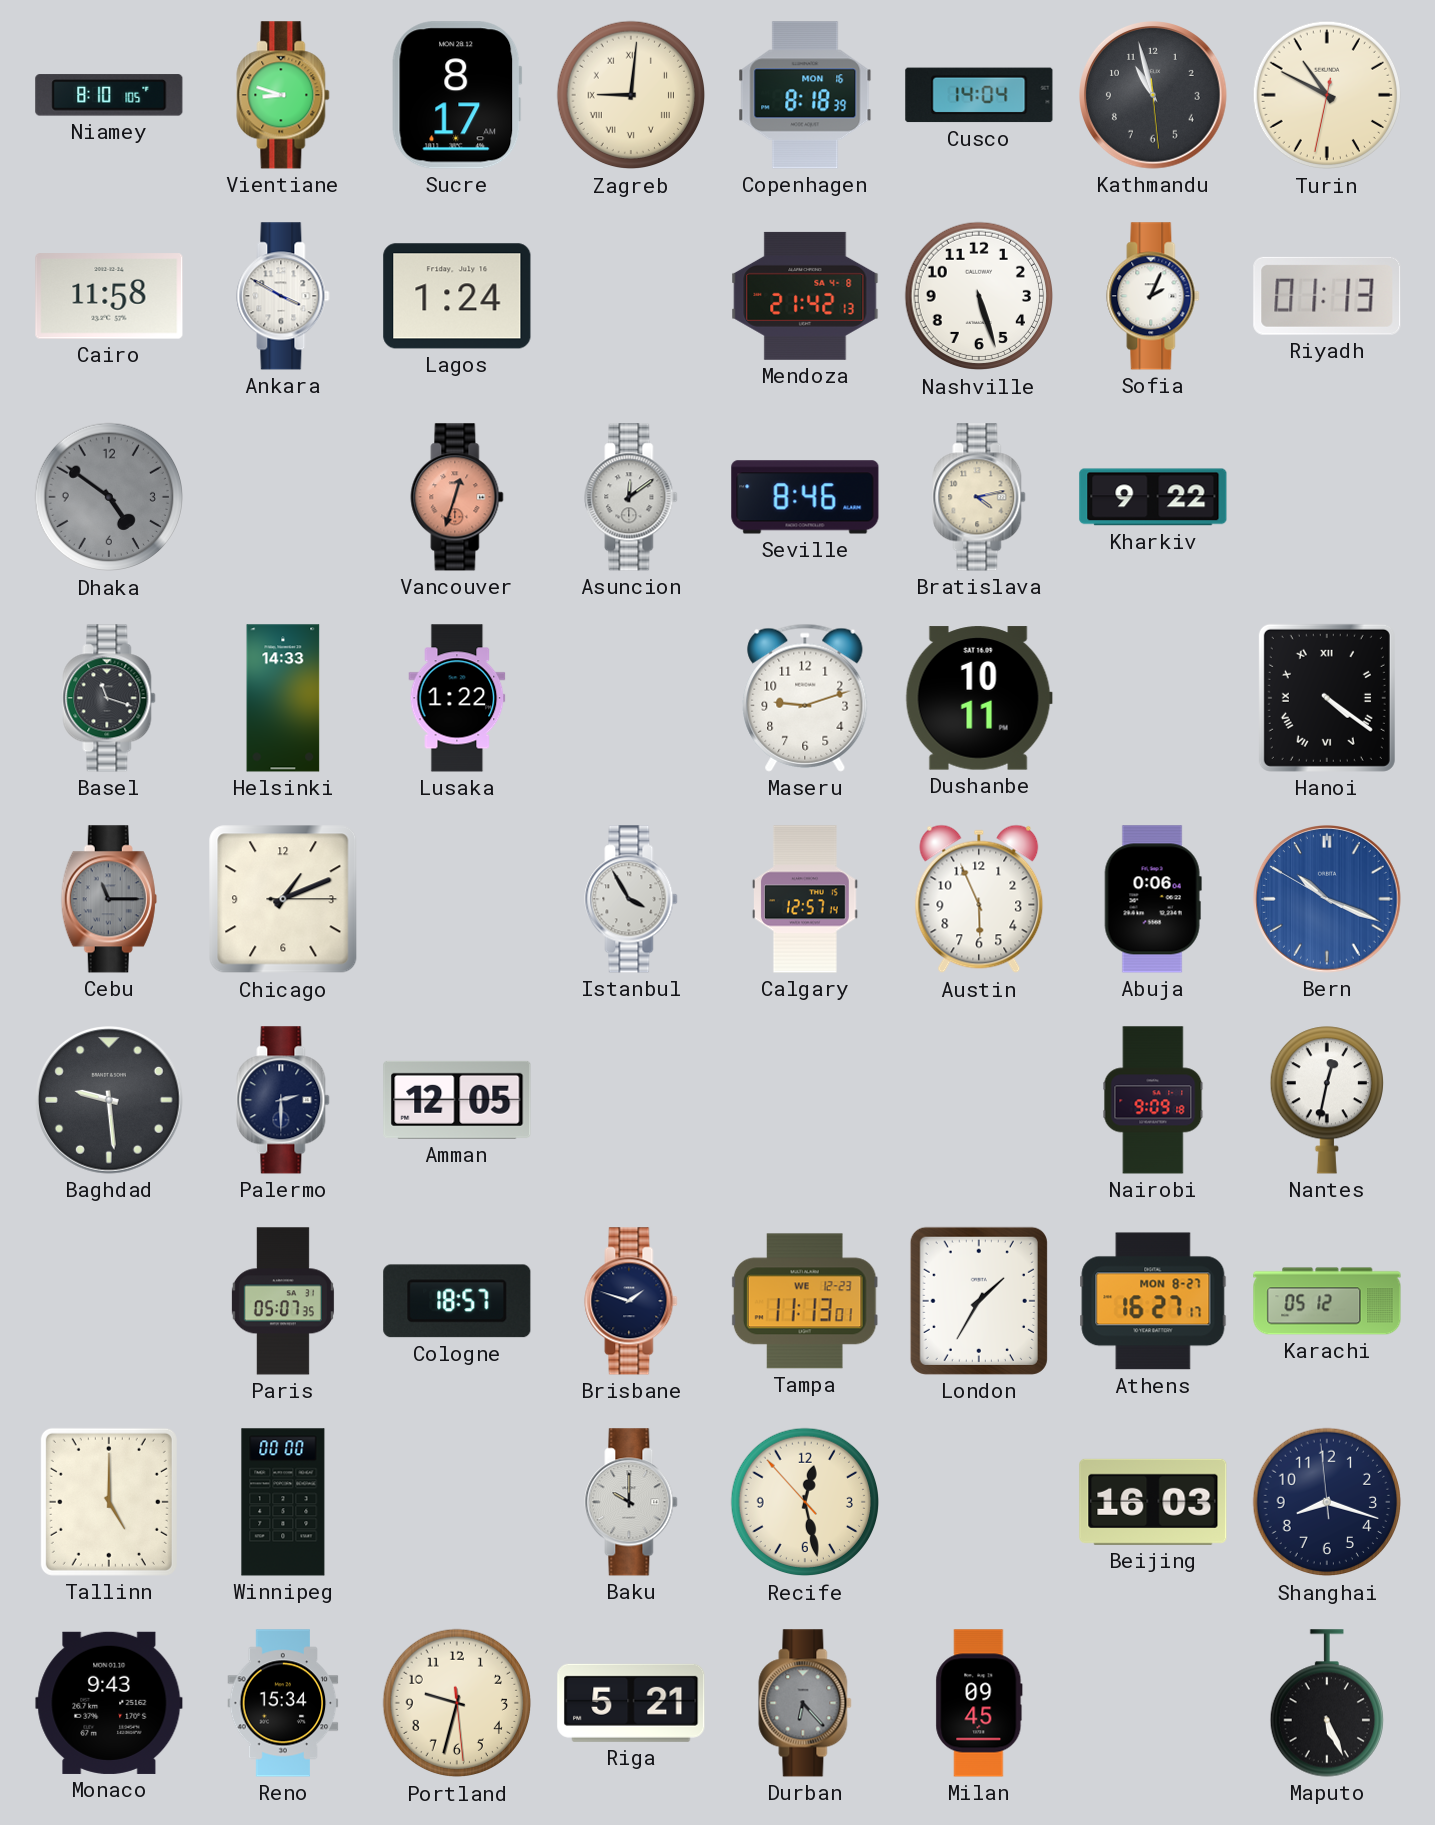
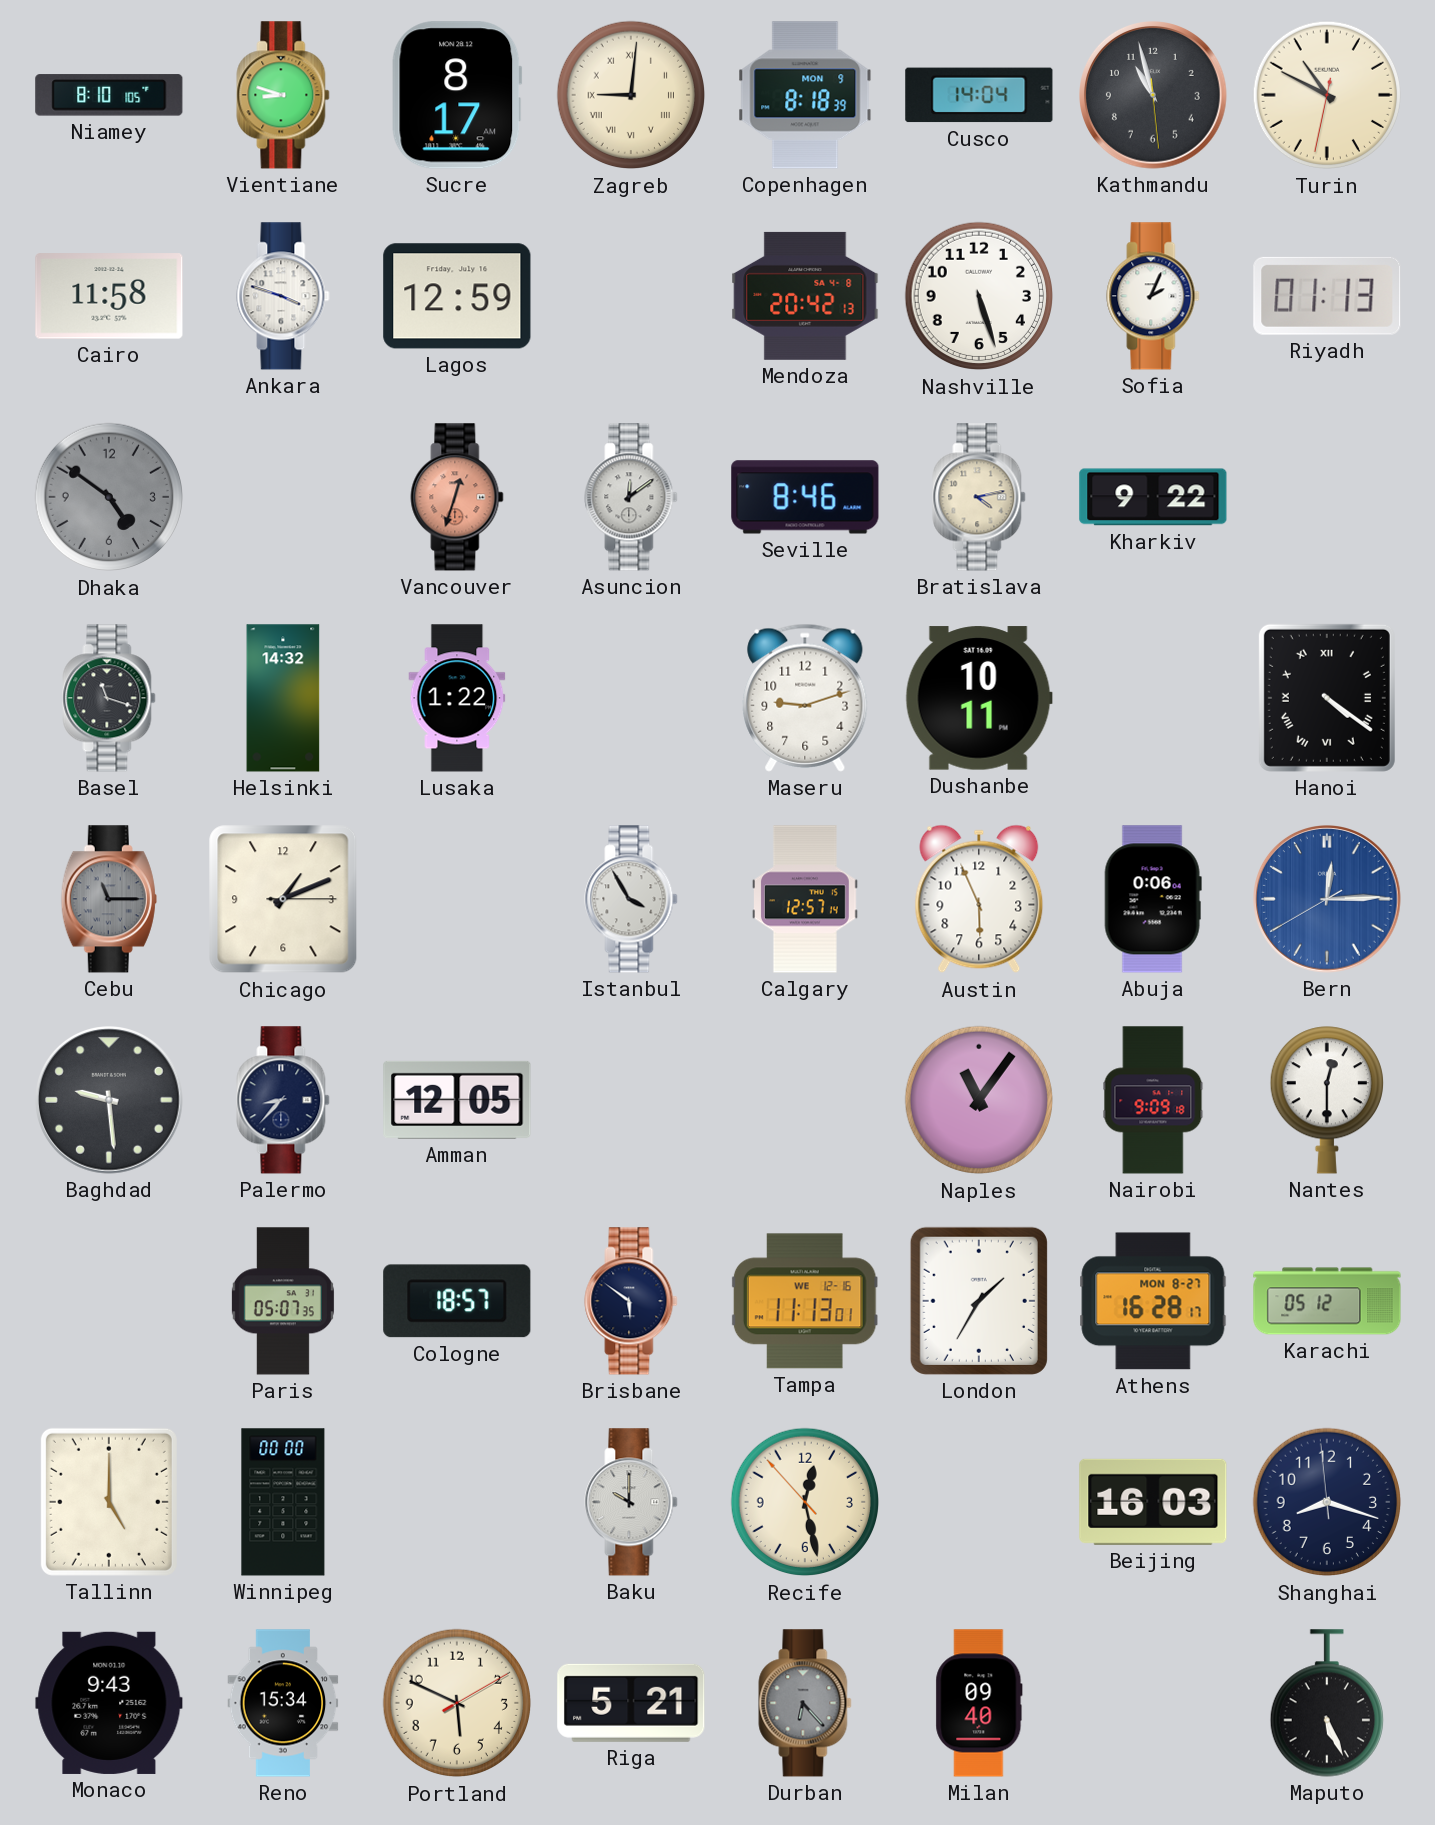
Copenhagen date: MON 16 -> MON 9
Ankara: 3:50 -> 3:48
Lagos: 1:24 -> 12:59
Mendoza: 21:42 -> 20:42
Helsinki: 14:33 -> 14:32
Bern: 10:18 -> 12:14
Palermo: 2:30 -> 8:37
Naples: none -> 11:06
Nantes: 12:32 -> 12:30
Brisbane: 1:48 -> 5:51
Tampa date: WE 12-23 -> WE 12-16
Athens: 16:27 -> 16:28
Portland: 9:32 -> 5:49
Milan: 09:45 -> 09:40
